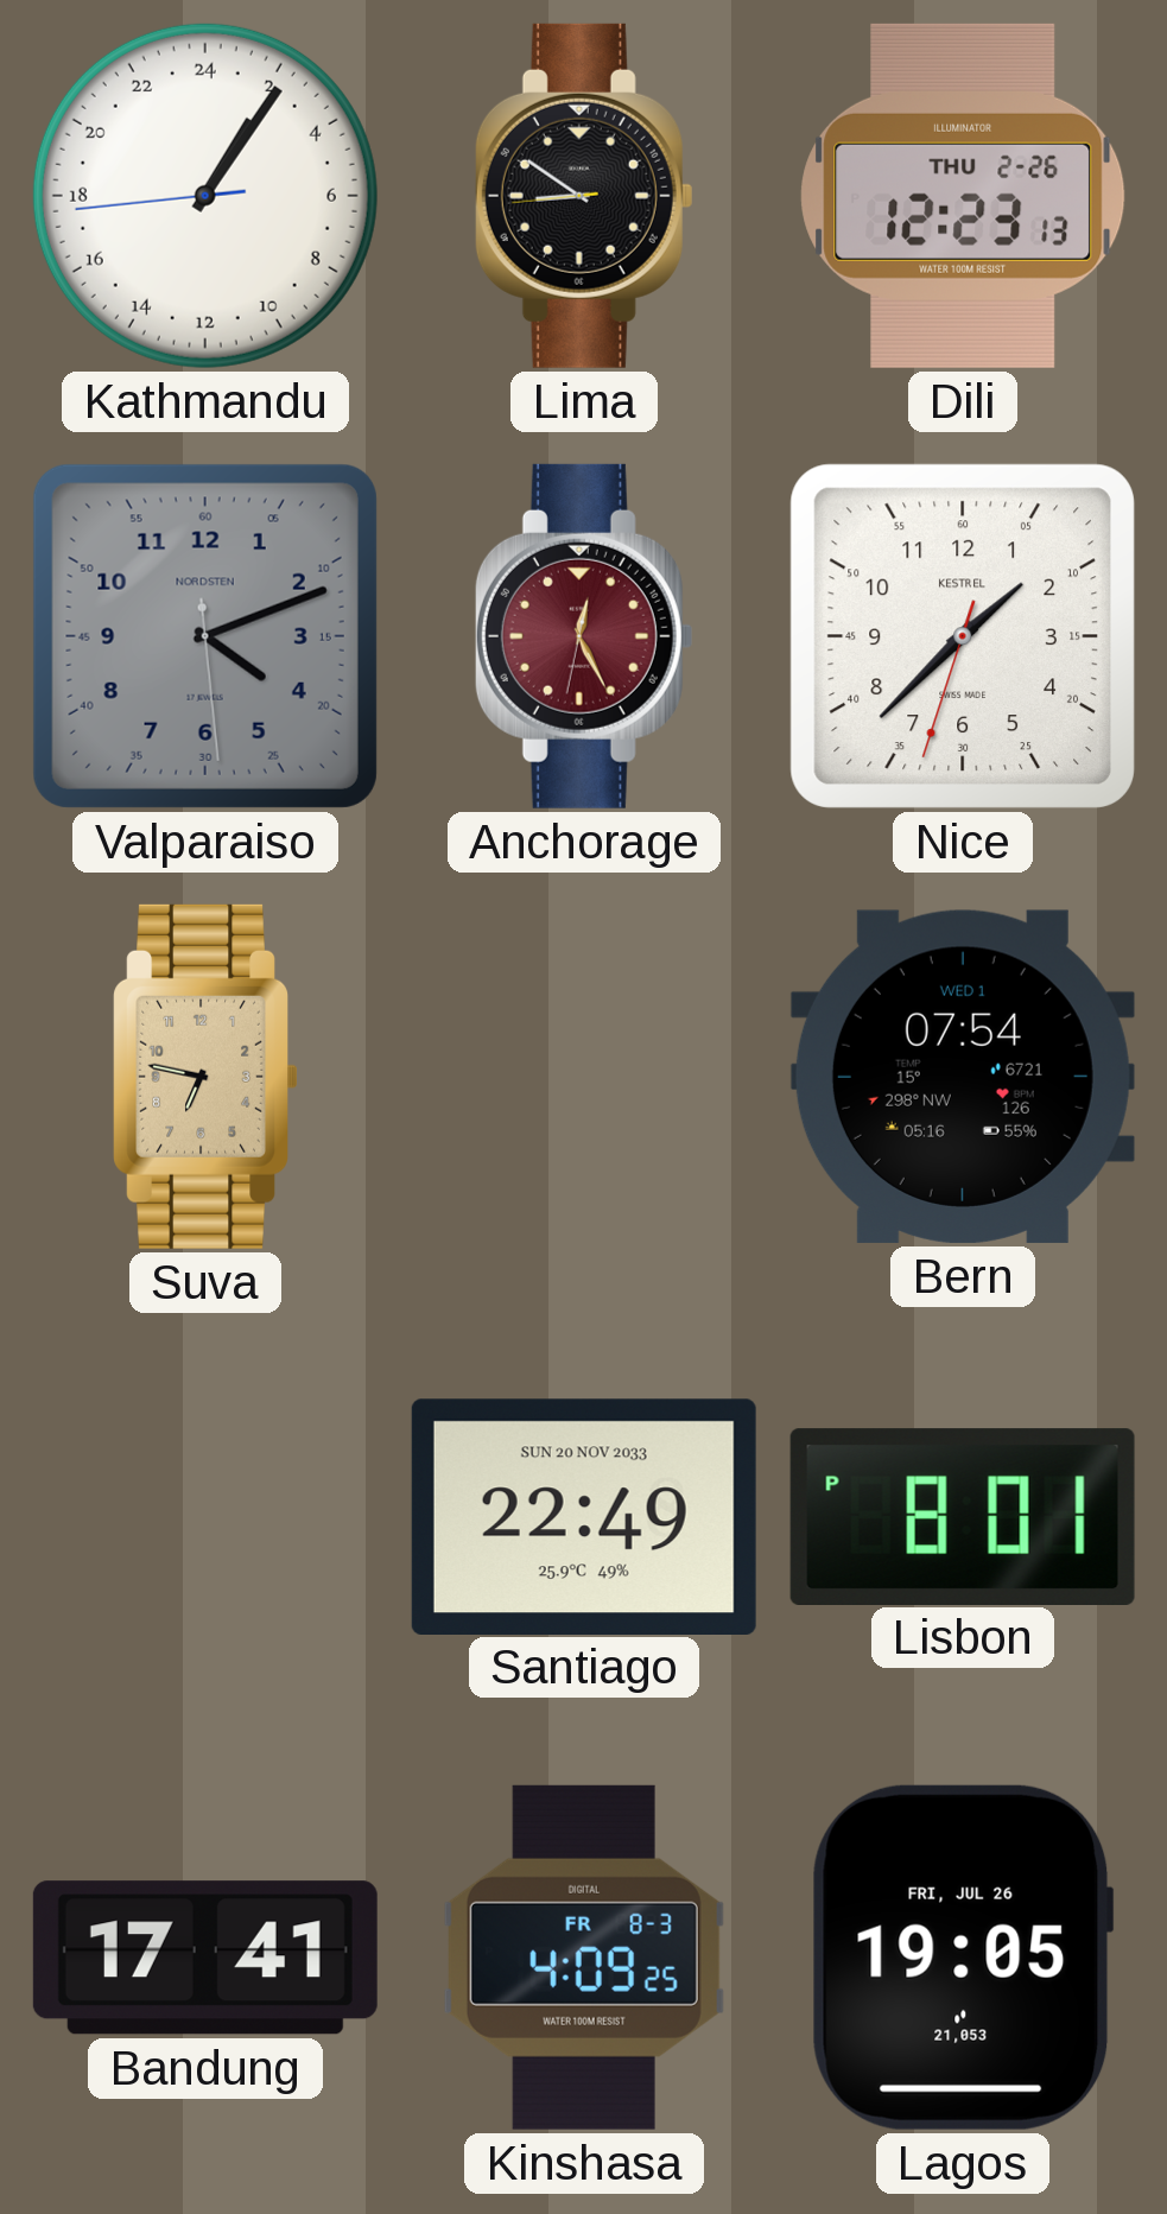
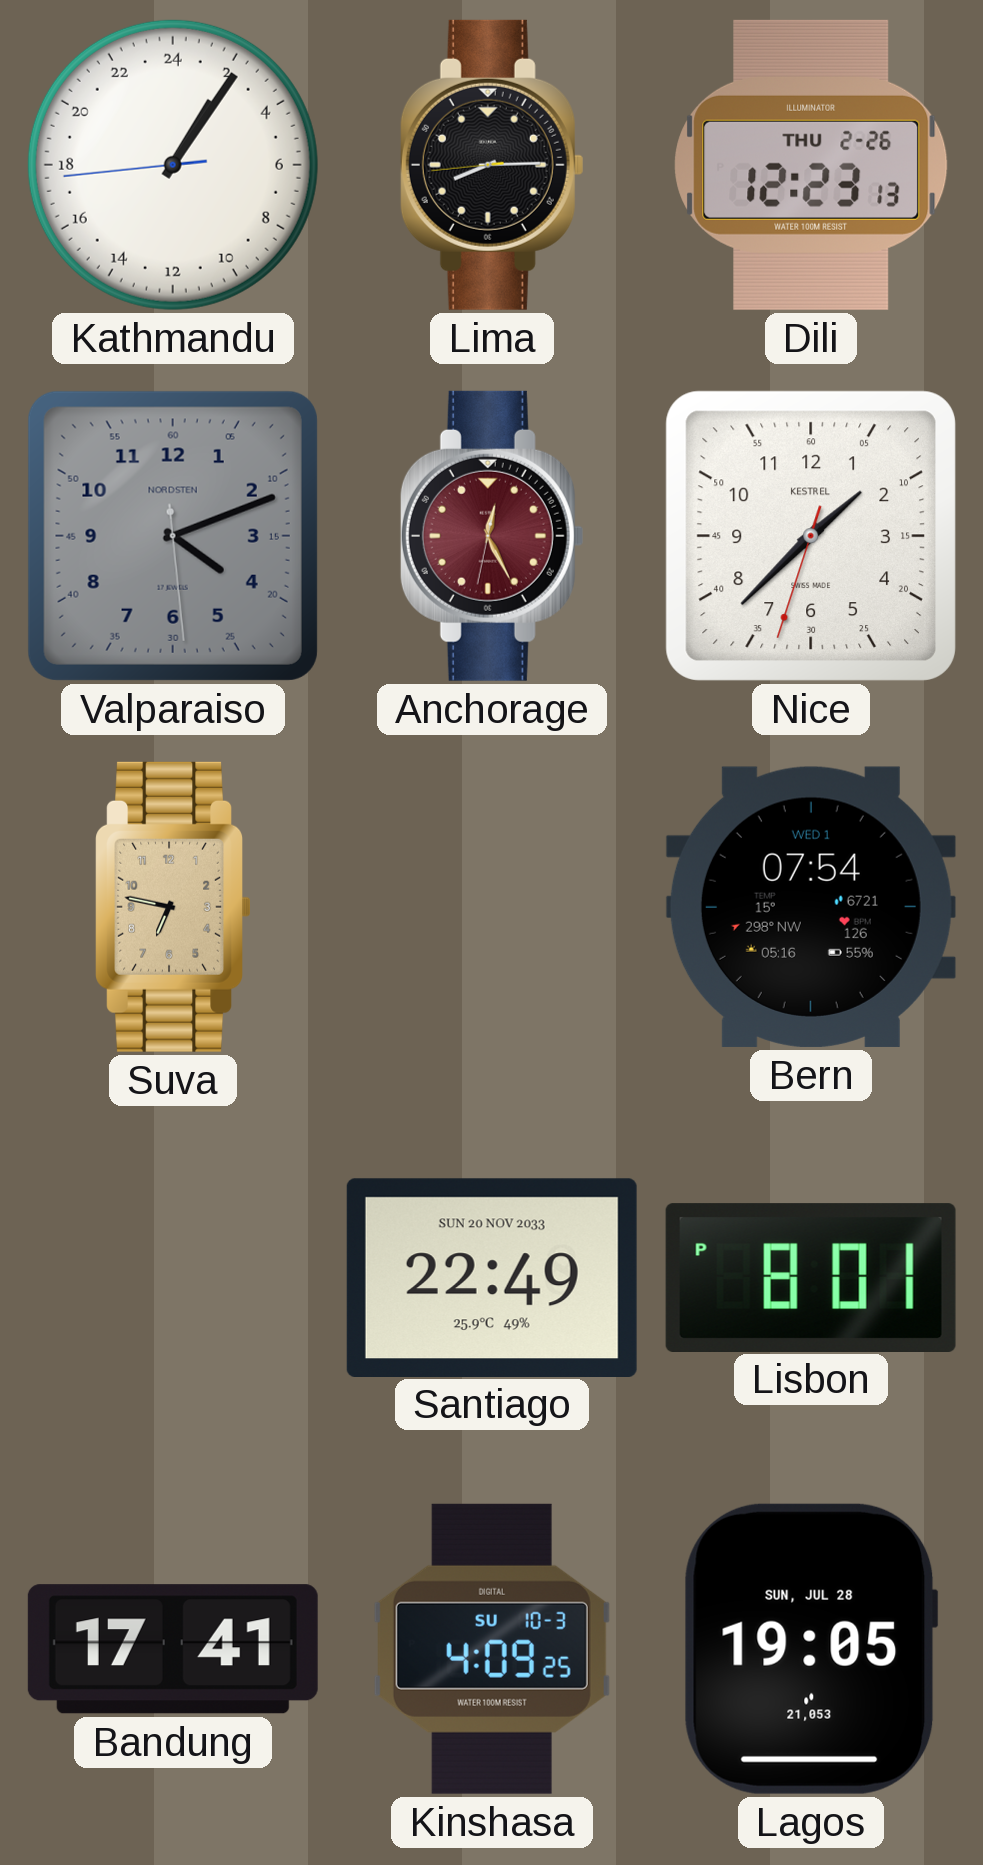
Lima: 8:50 -> 8:14
Kinshasa date: FR 8-3 -> SU 10-3
Lagos date: FRI, JUL 26 -> SUN, JUL 28
